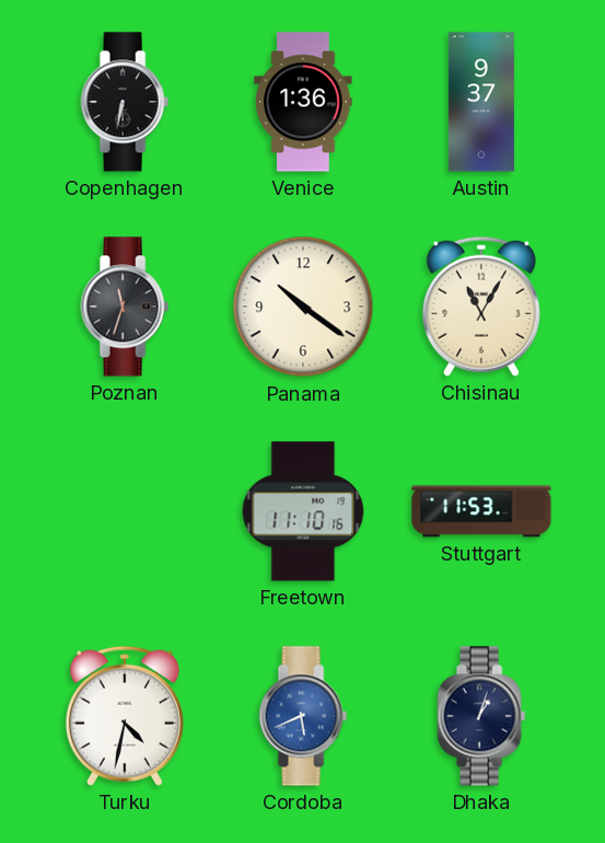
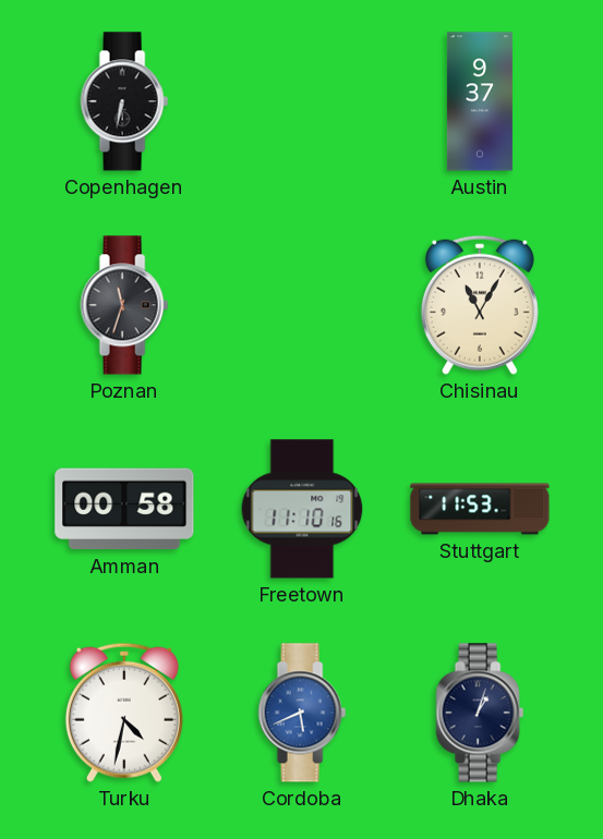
Venice: 1:36 -> none
Panama: 10:21 -> none
Amman: none -> 00:58
